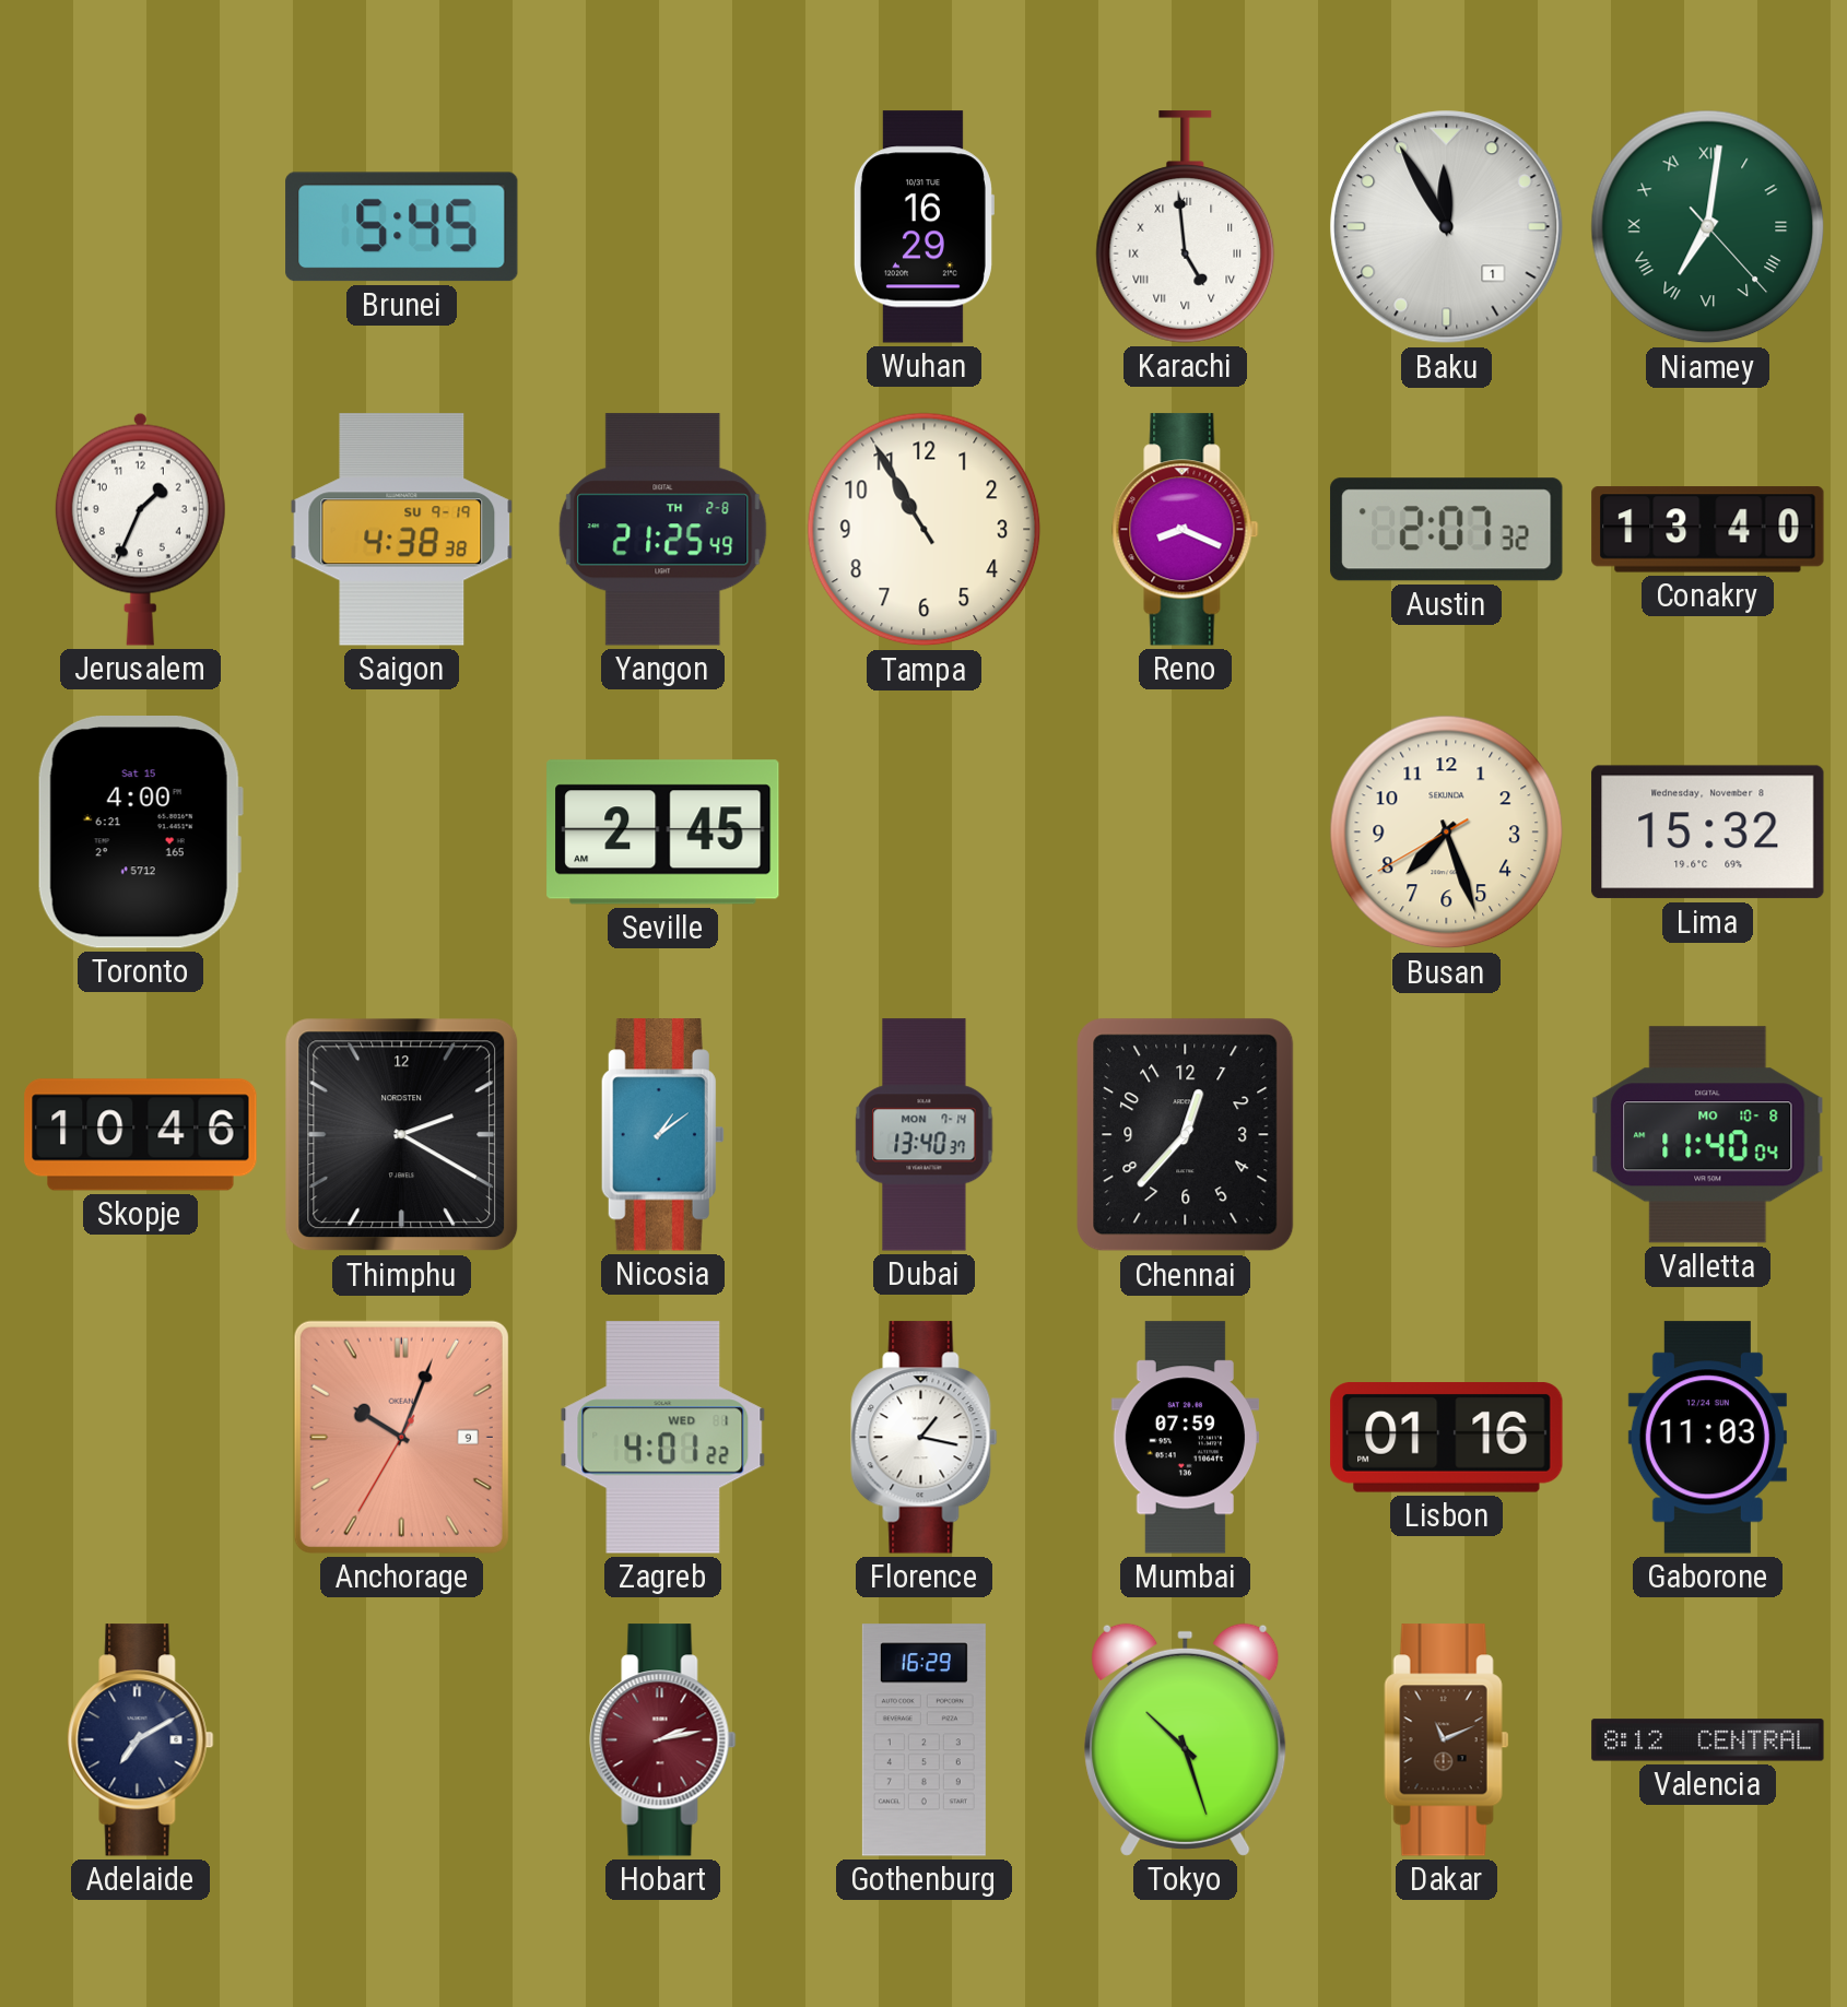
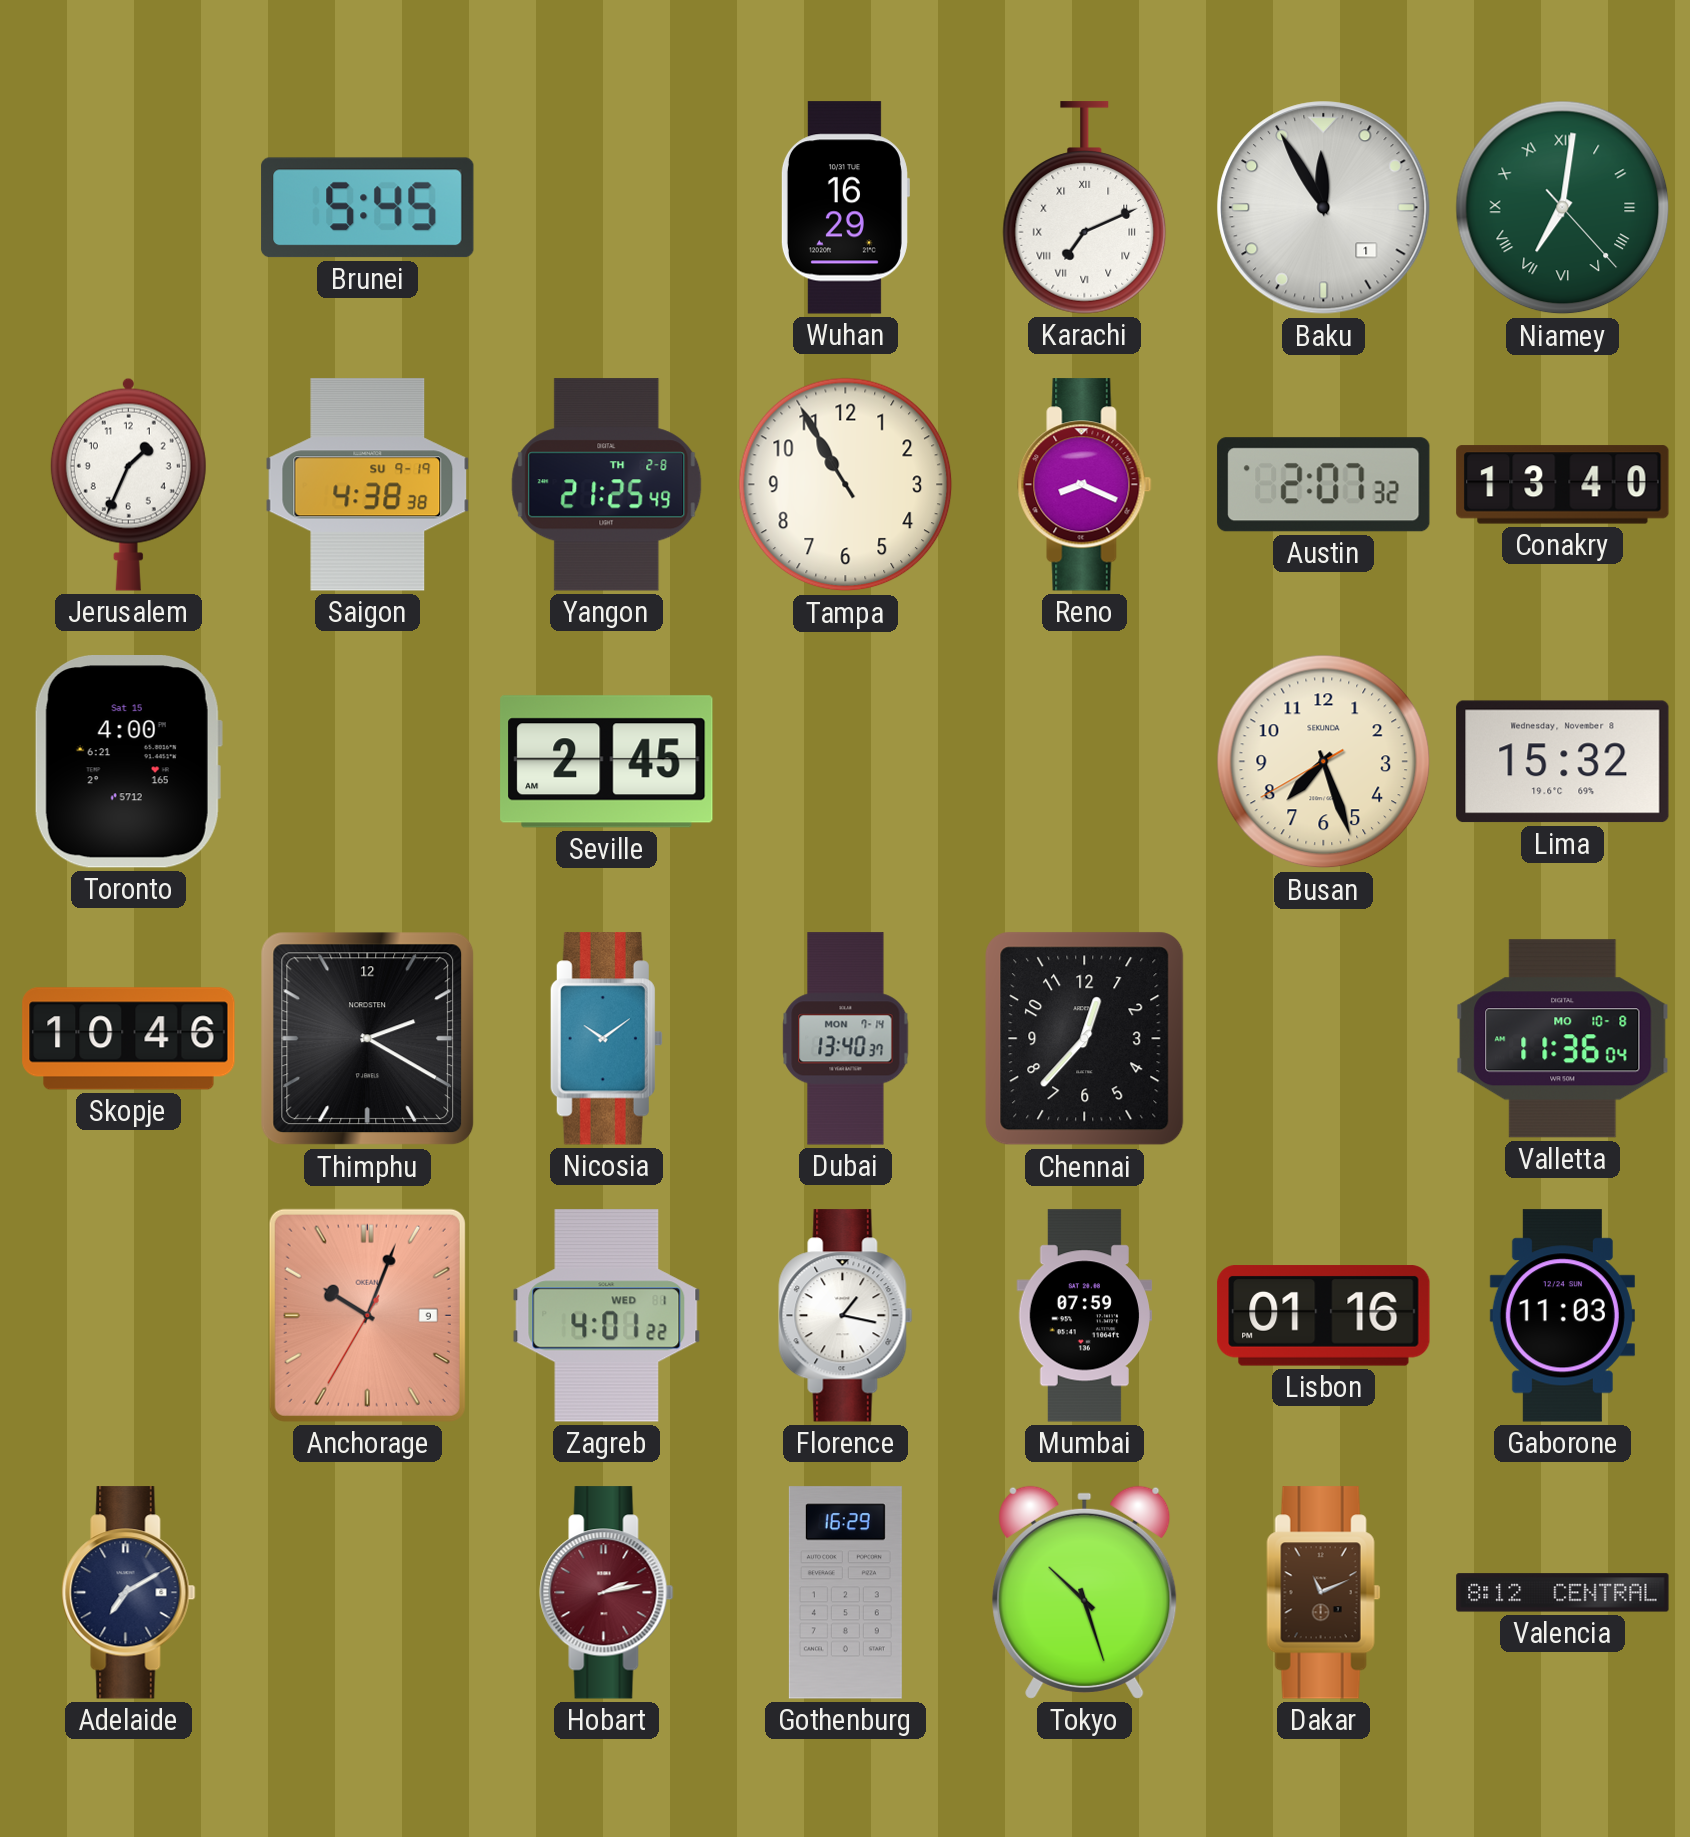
Karachi: 4:59 -> 7:11
Nicosia: 1:09 -> 10:09
Valletta: 11:40 -> 11:36
